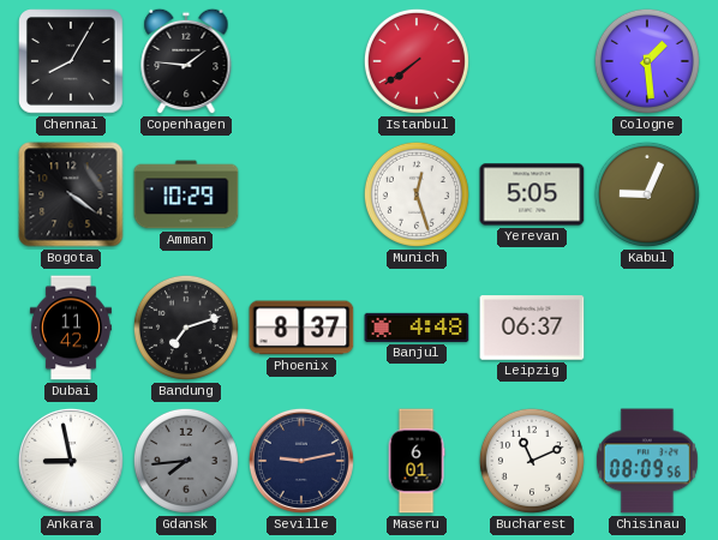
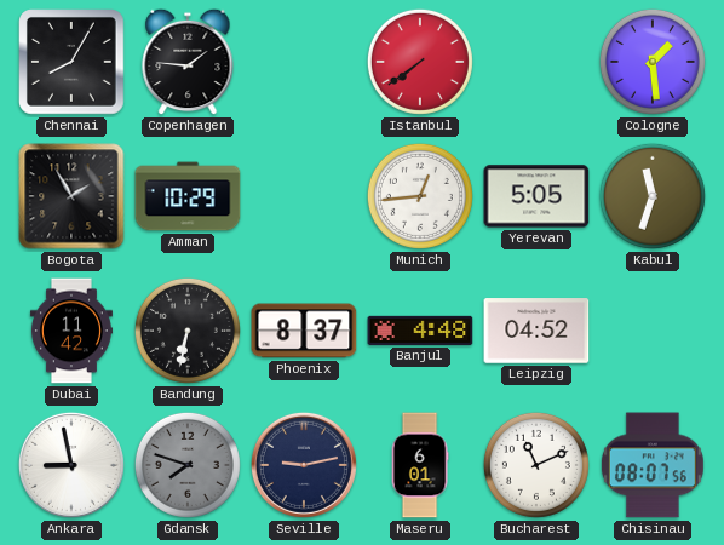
Bogota: 4:21 -> 1:55
Munich: 12:27 -> 12:44
Kabul: 9:04 -> 11:33
Bandung: 7:12 -> 6:32
Leipzig: 06:37 -> 04:52
Gdansk: 7:44 -> 7:48
Chisinau: 08:09 -> 08:07
